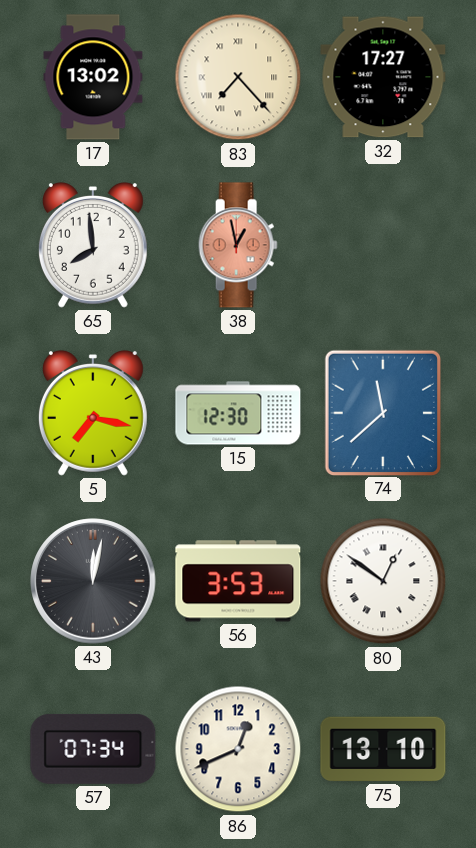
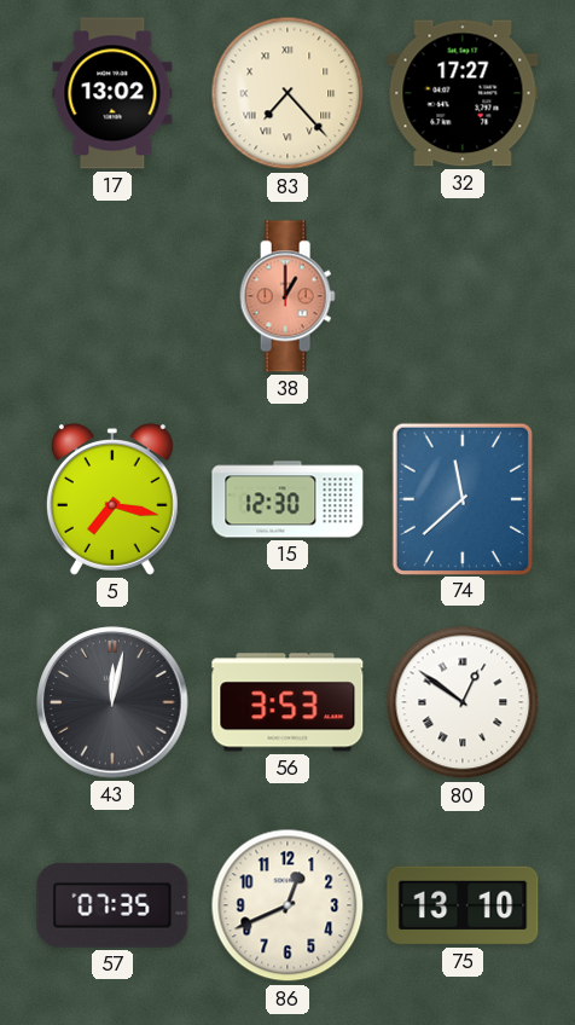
65: 7:59 -> none
38: 12:58 -> 1:00
57: 07:34 -> 07:35
